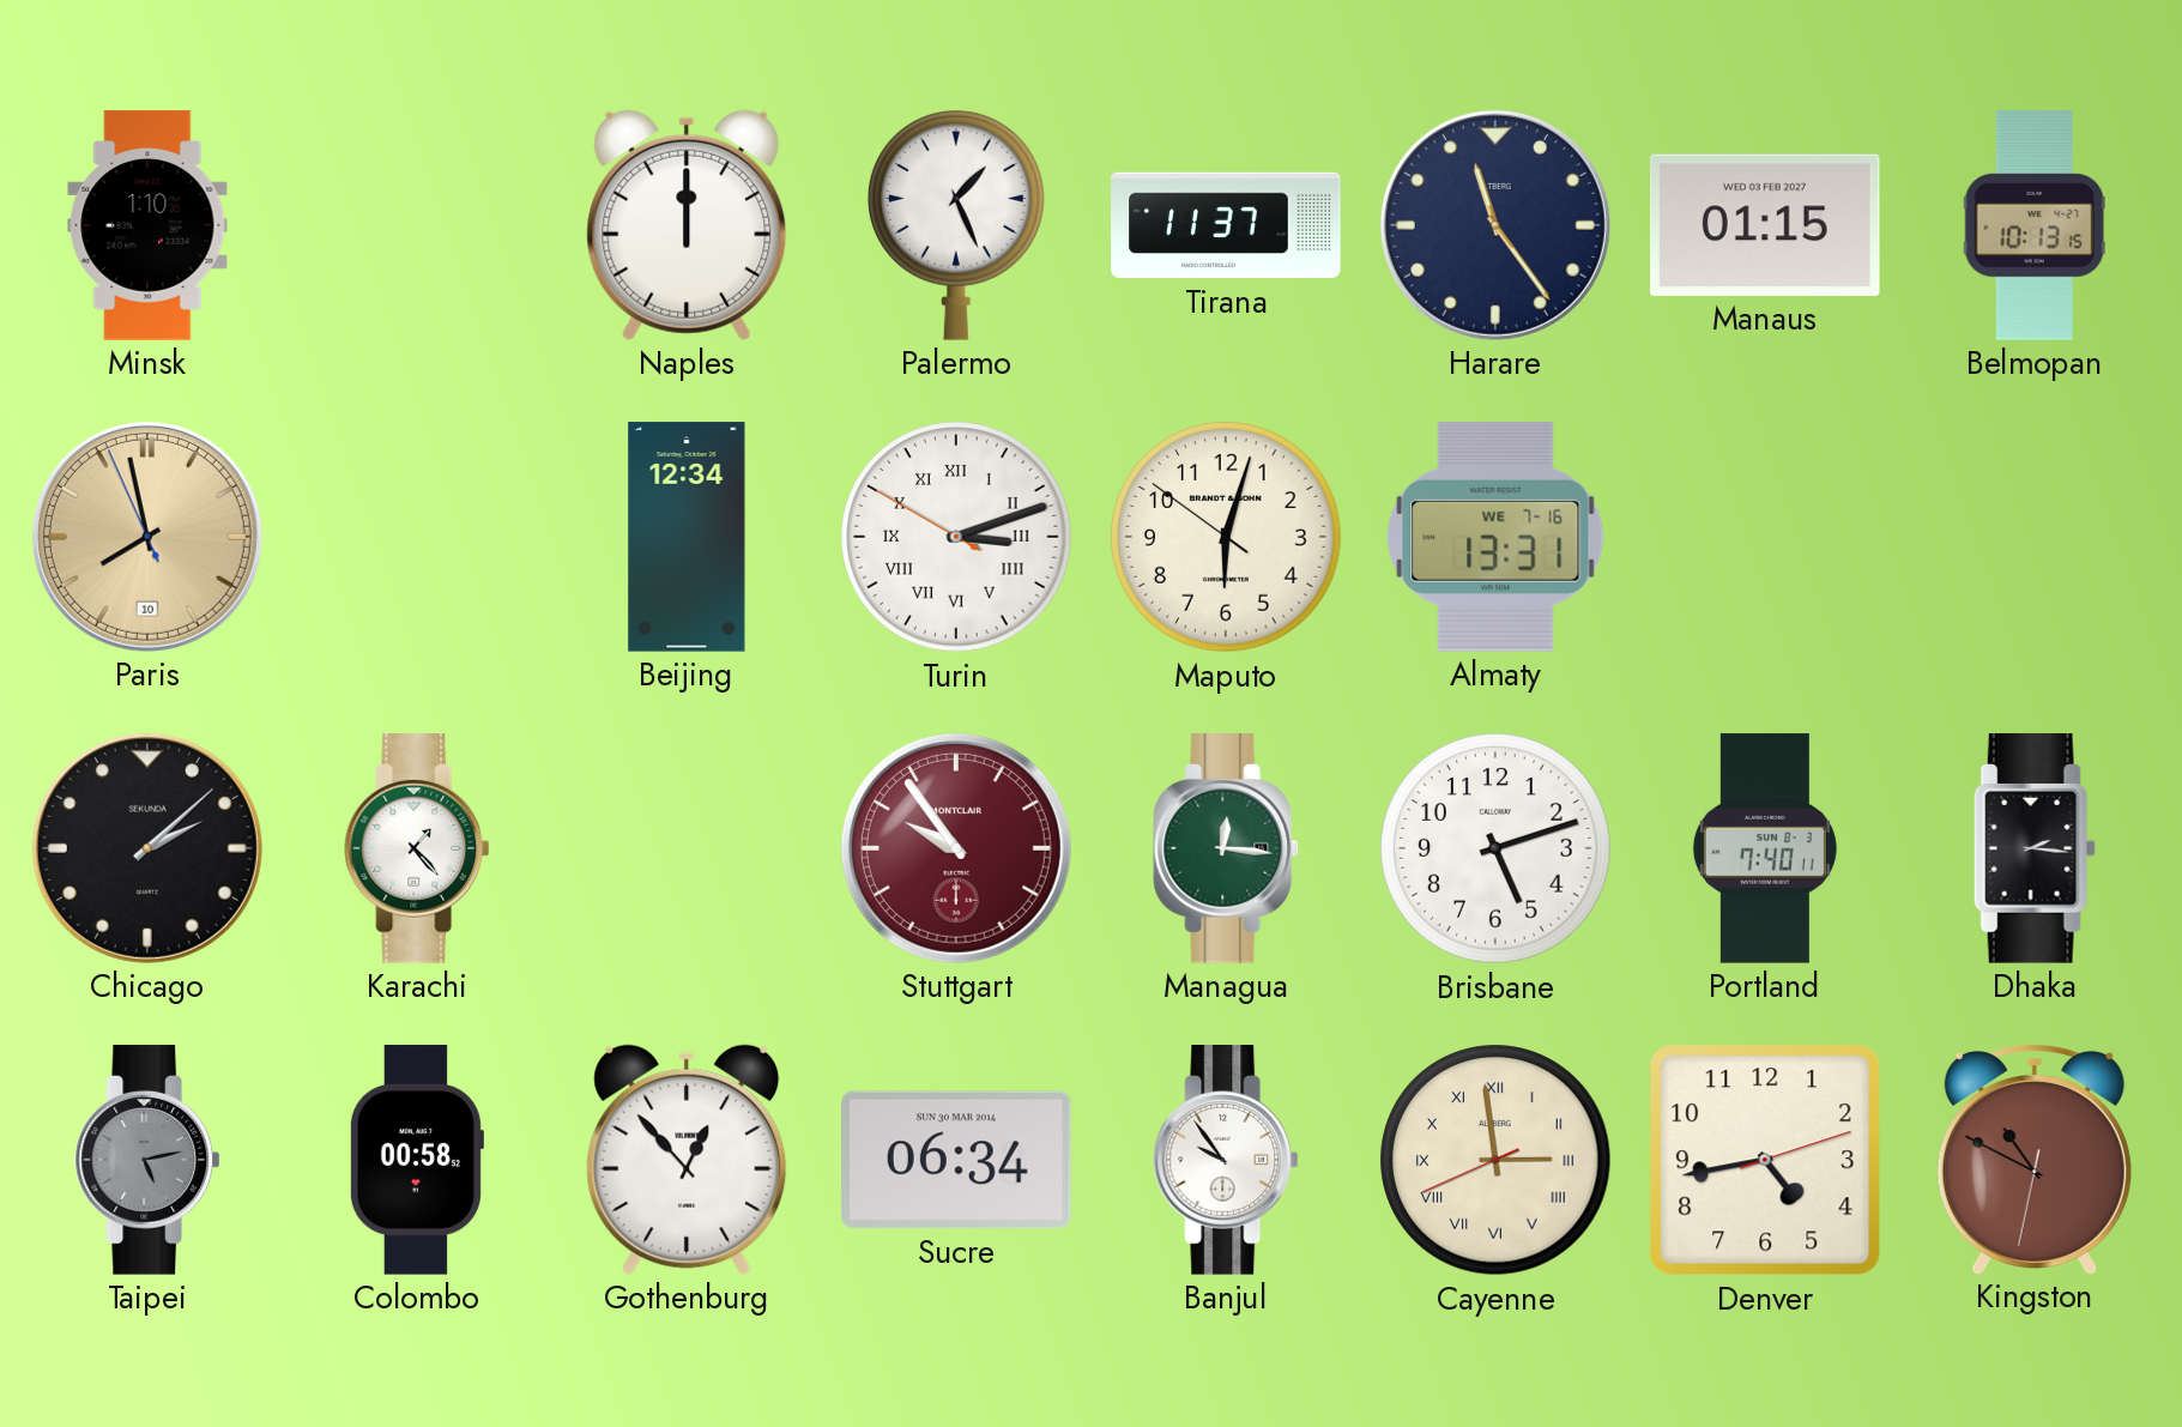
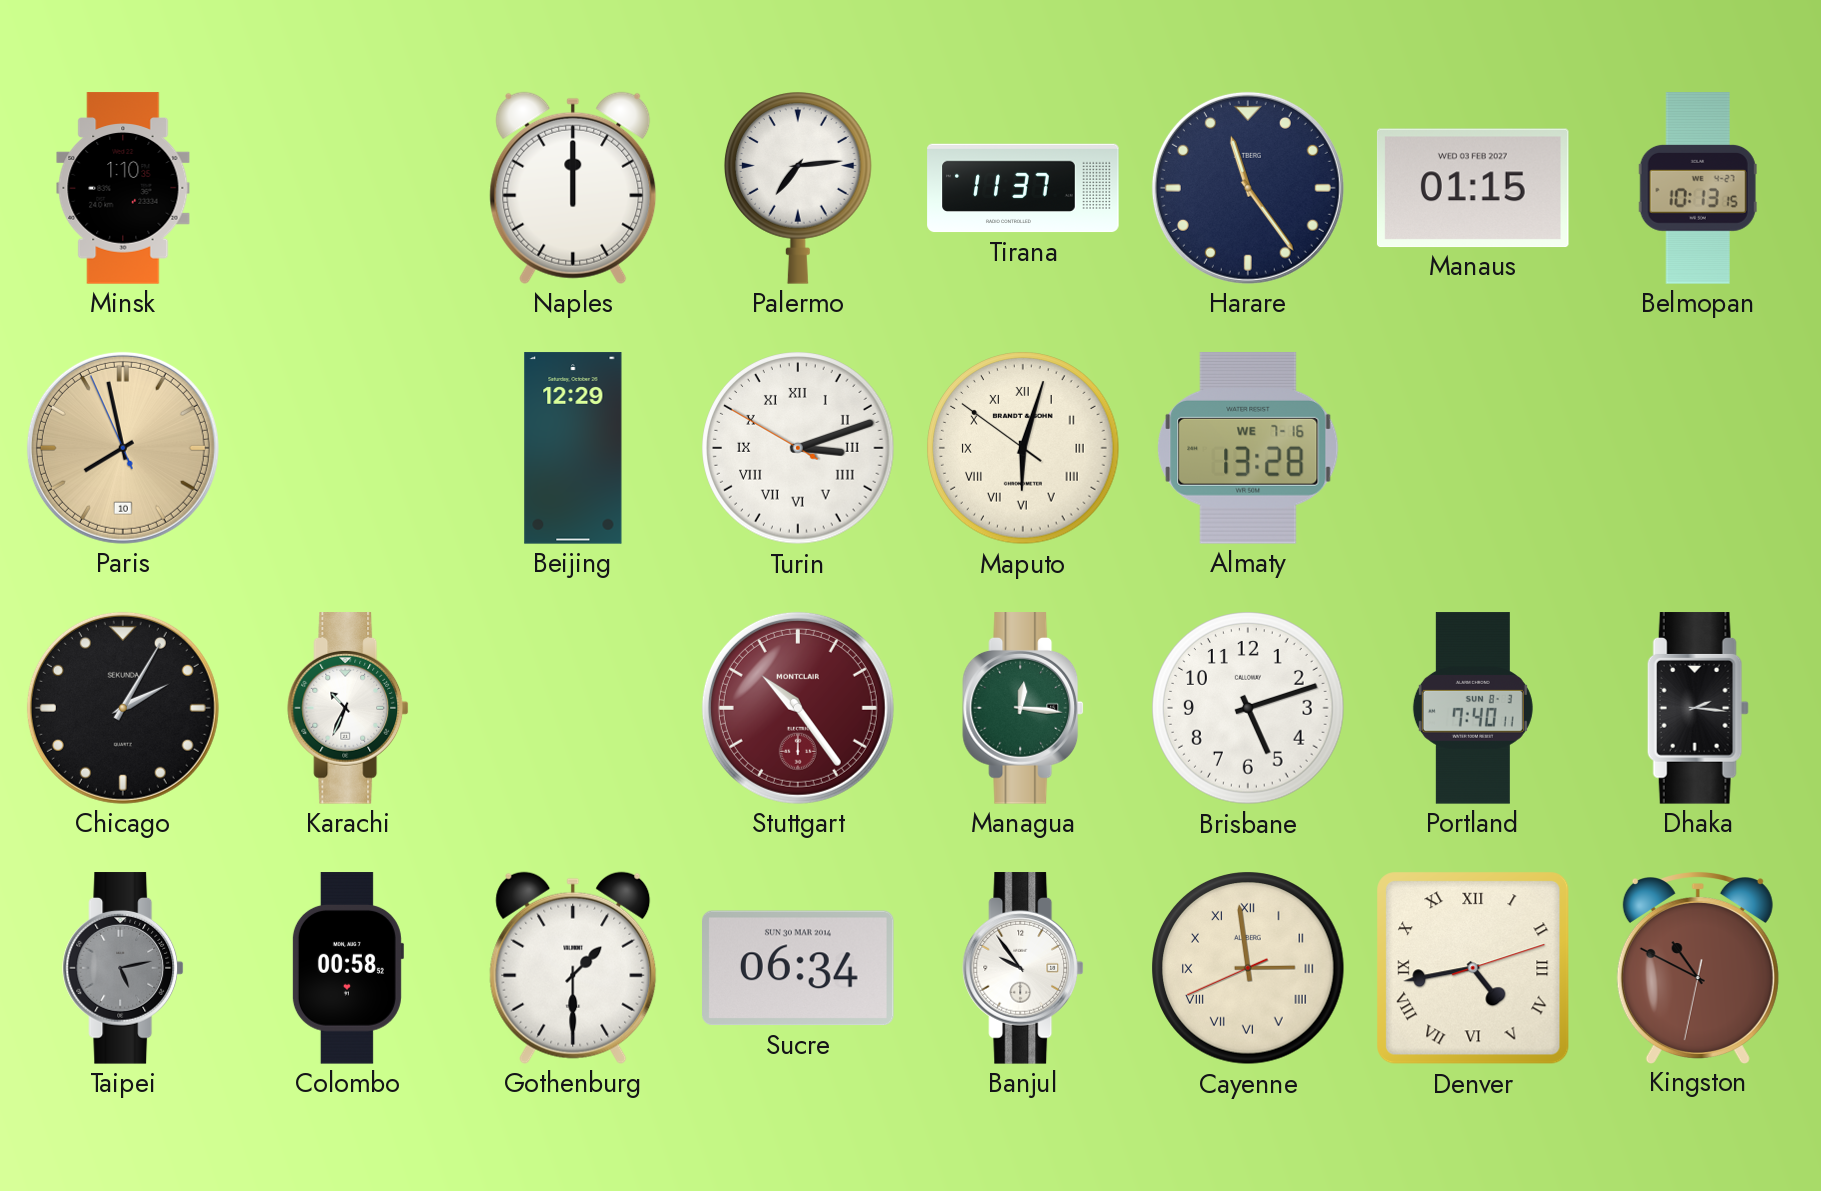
Palermo: 1:26 -> 7:14
Beijing: 12:34 -> 12:29
Maputo numerals: Arabic -> Roman
Almaty: 13:31 -> 13:28
Chicago: 2:08 -> 2:05
Karachi: 1:23 -> 10:34
Stuttgart: 9:54 -> 10:24
Gothenburg: 12:53 -> 1:30
Denver numerals: Arabic -> Roman
